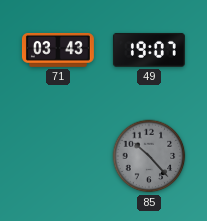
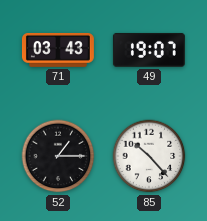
52: none -> 1:15
85 dial: grey -> white
